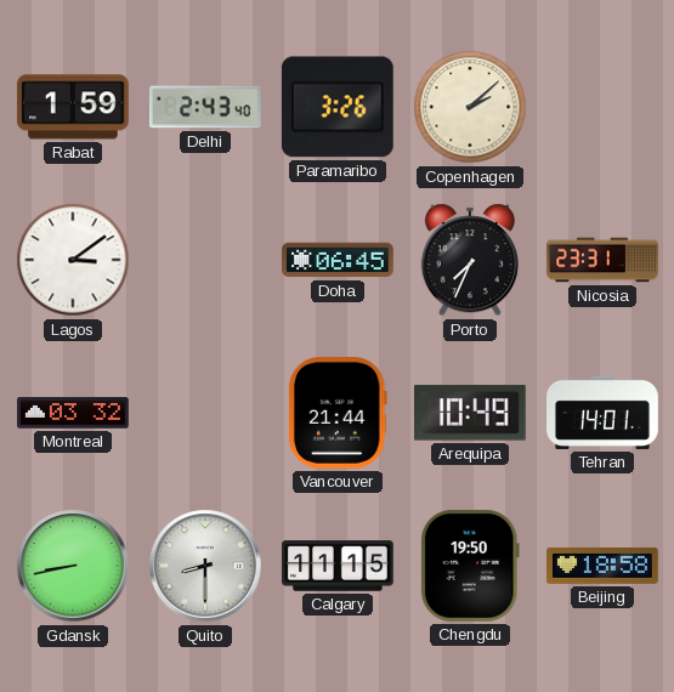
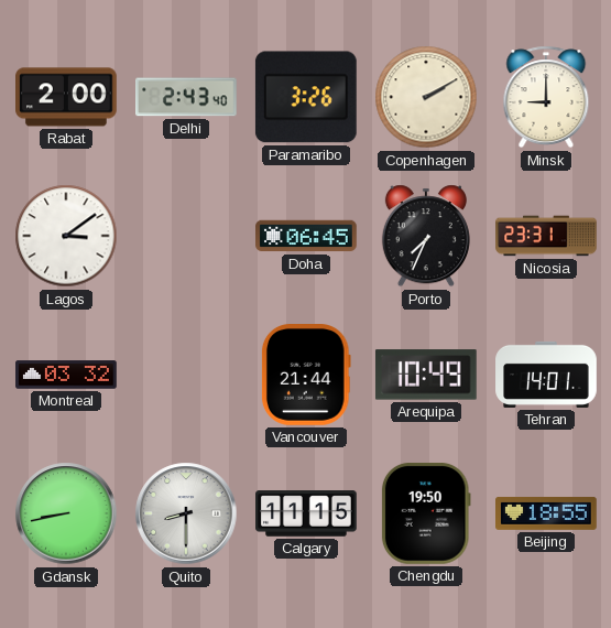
Rabat: 1:59 -> 2:00
Copenhagen: 2:08 -> 2:10
Minsk: none -> 9:00
Beijing: 18:58 -> 18:55
